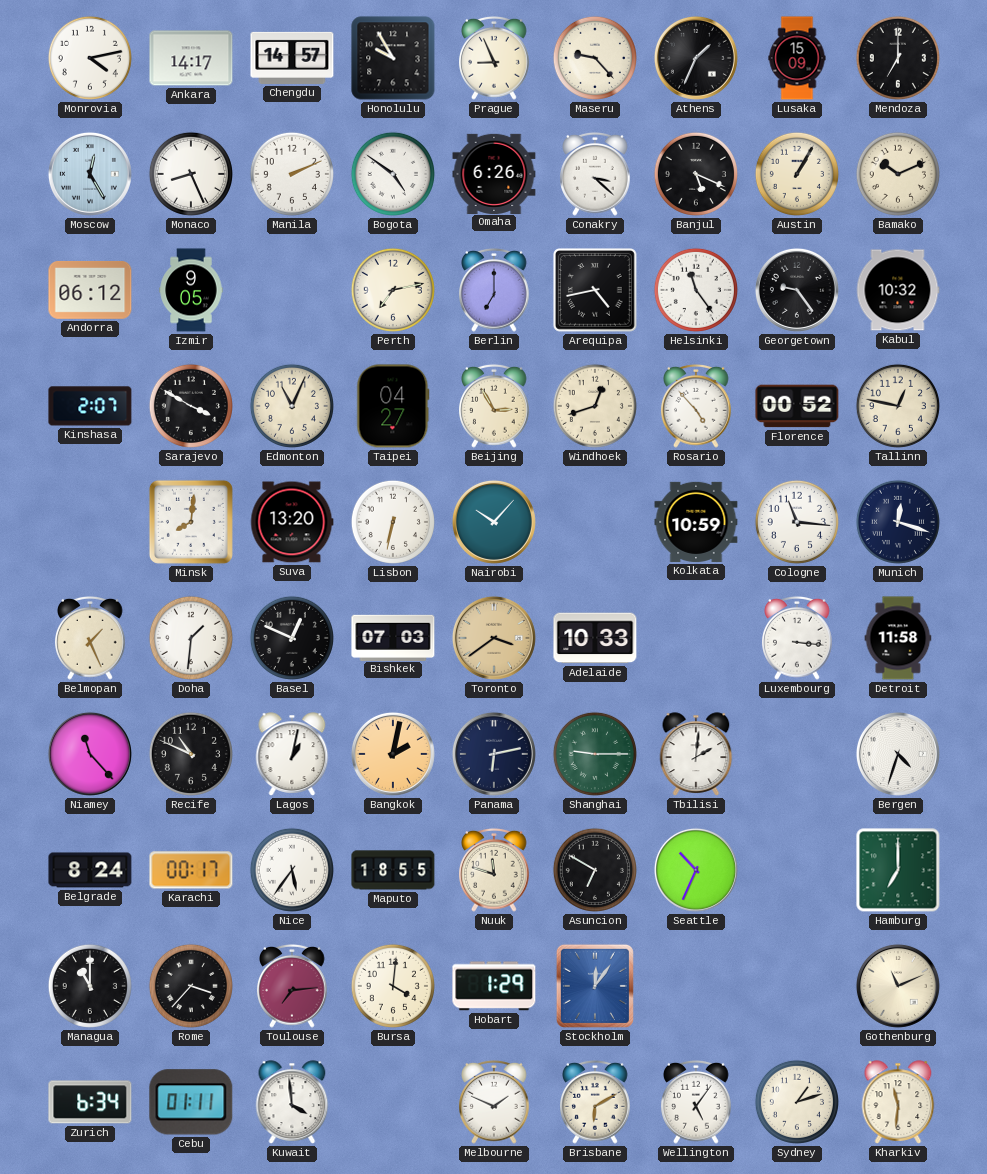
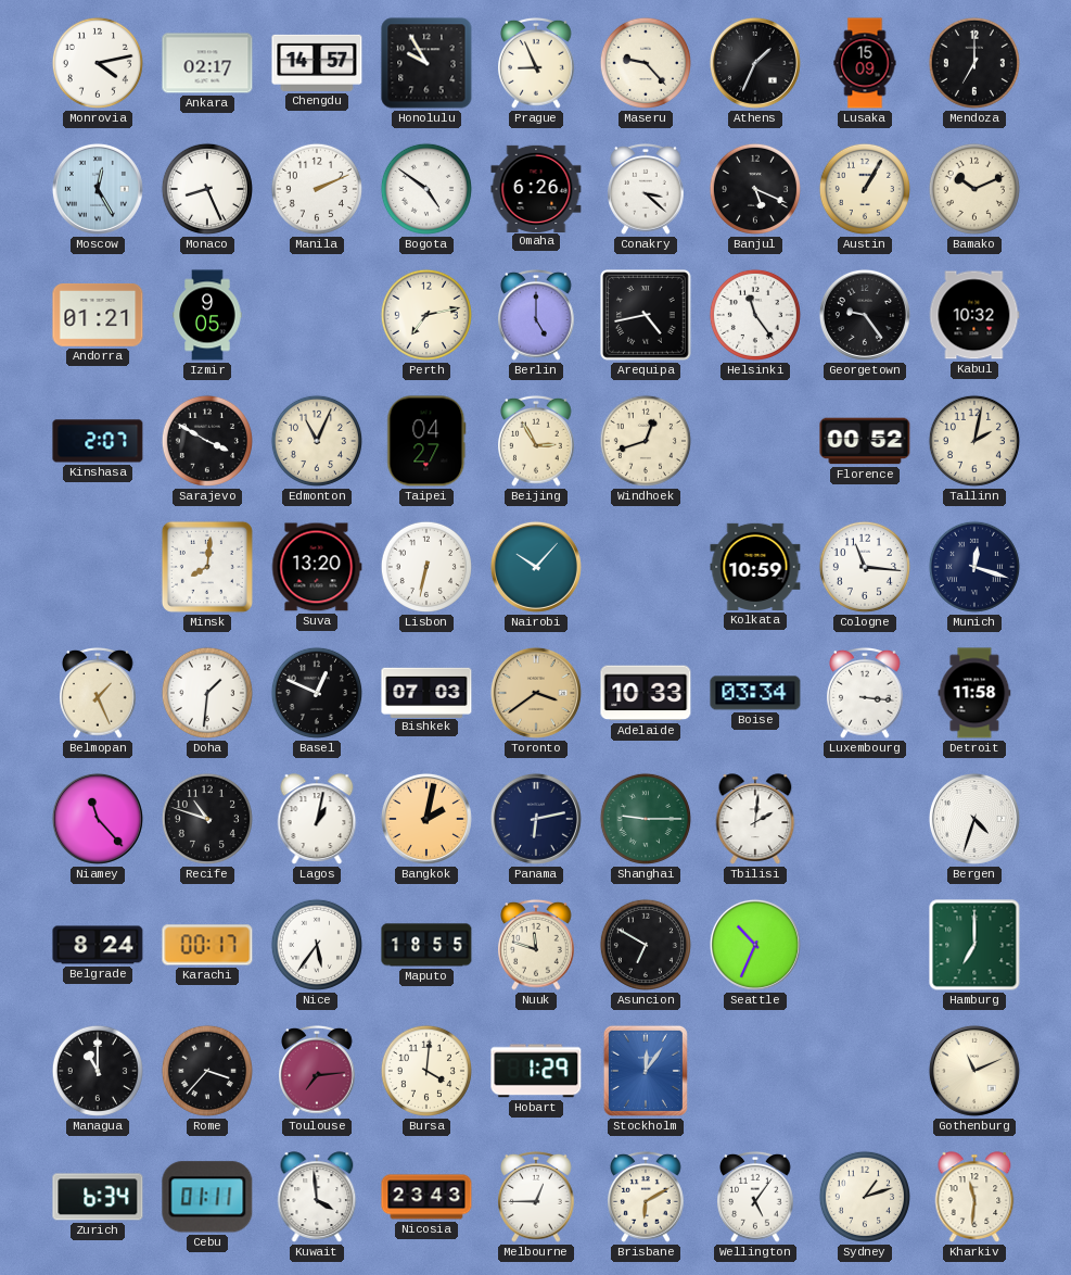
Ankara: 14:17 -> 02:17
Andorra: 06:12 -> 01:21
Berlin: 7:00 -> 5:00
Rosario: 4:53 -> none
Tallinn: 12:47 -> 2:02
Boise: none -> 03:34
Recife: 10:49 -> 10:48
Nicosia: none -> 23:43
Melbourne: 1:49 -> 12:45
